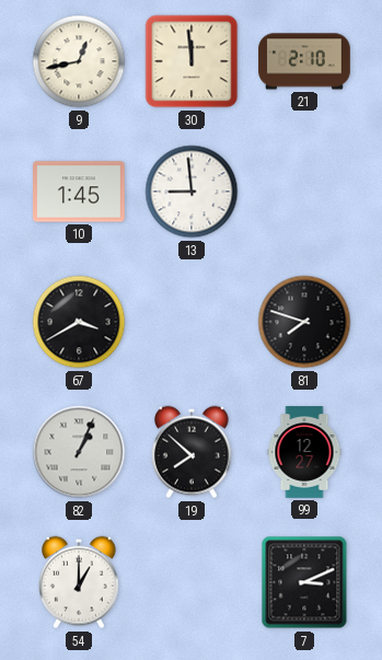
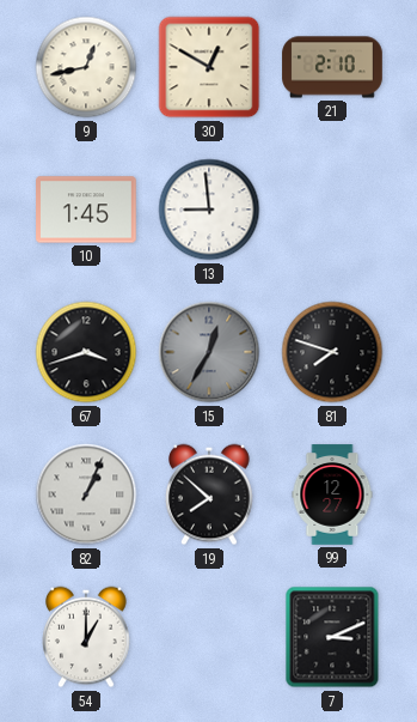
30: 11:59 -> 12:50
67: 3:40 -> 3:42
15: none -> 12:35
